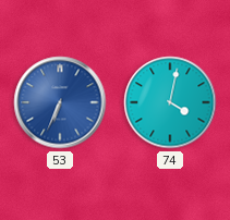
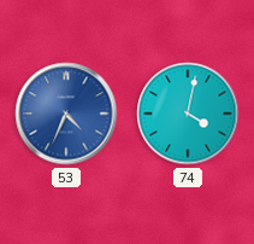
53: 6:34 -> 4:34
